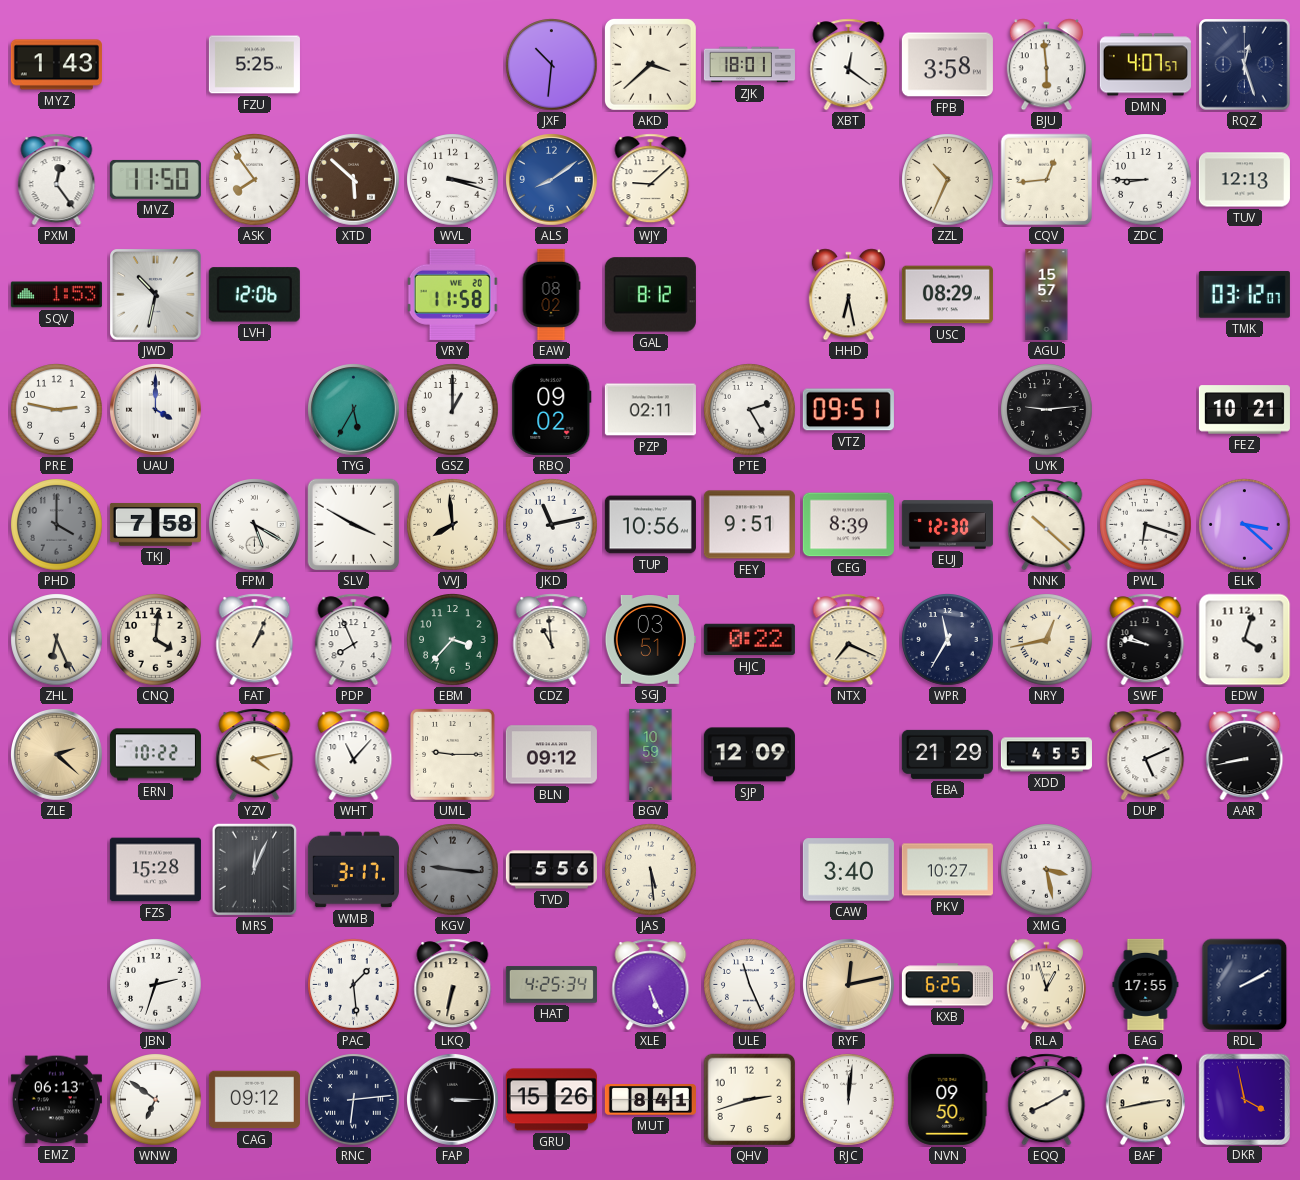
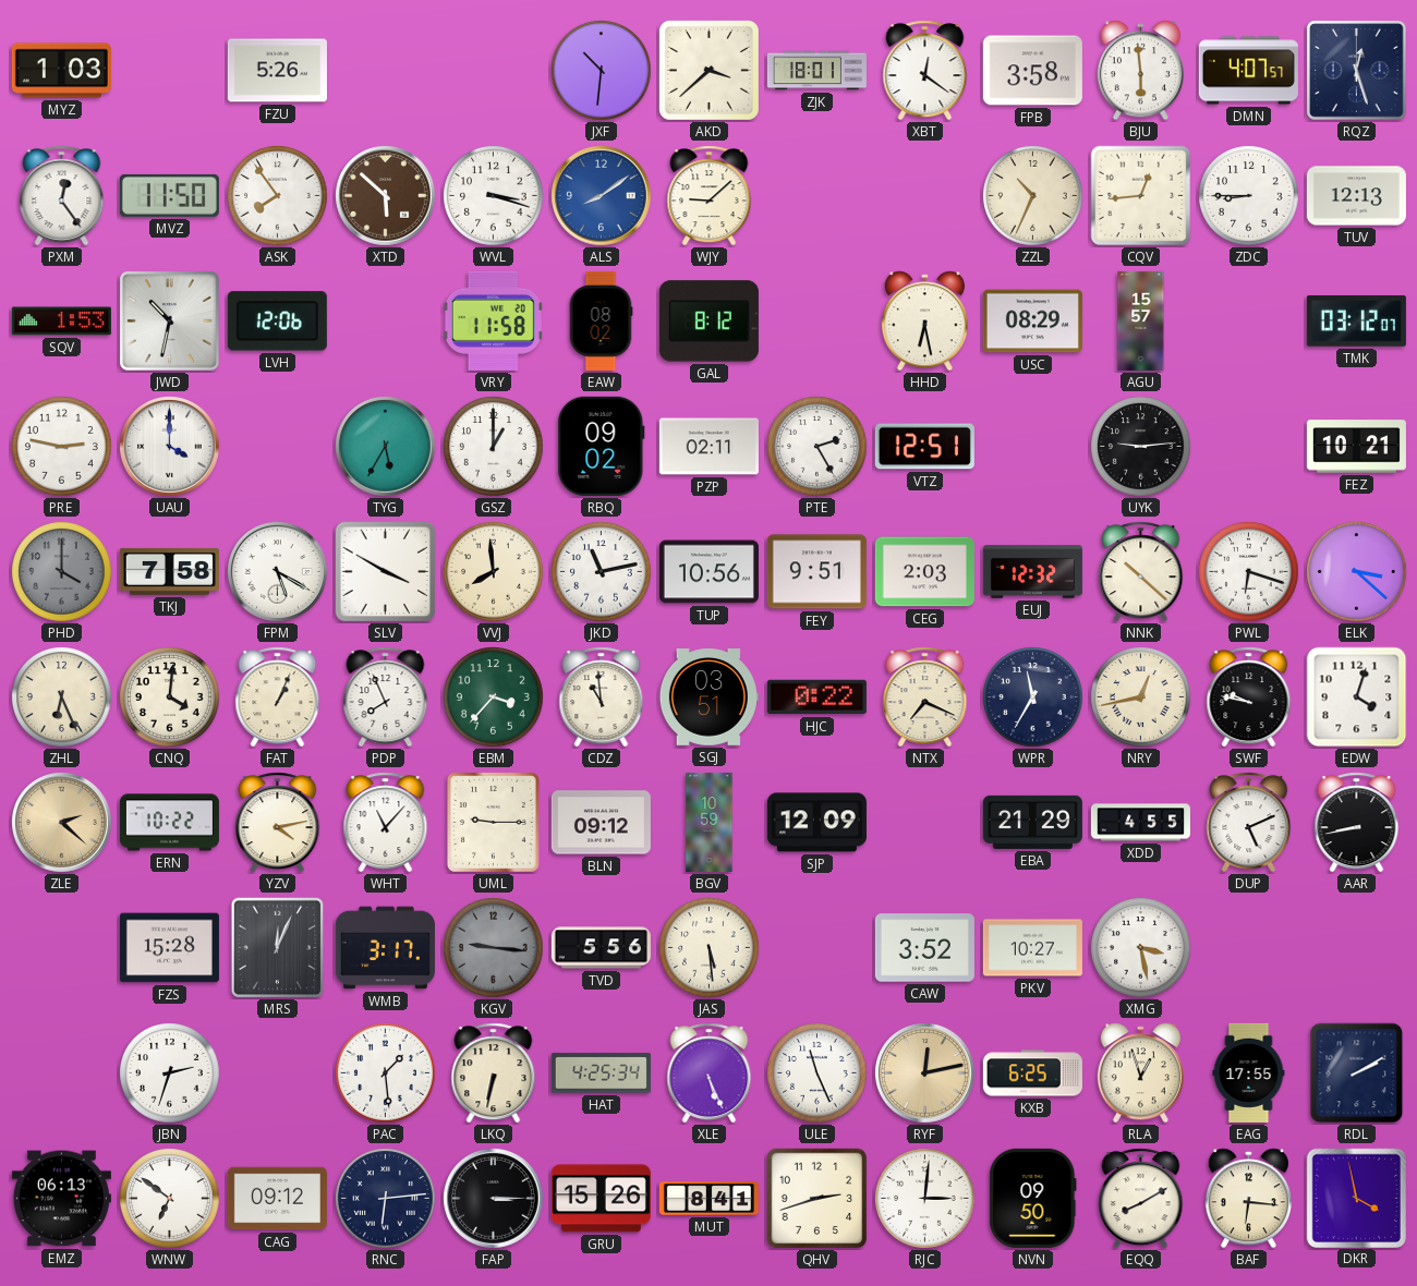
MYZ: 1:43 -> 1:03
FZU: 5:25 -> 5:26
VTZ: 09:51 -> 12:51
CEG: 8:39 -> 2:03
EUJ: 12:30 -> 12:32
CAW: 3:40 -> 3:52
RJC: 12:01 -> 3:01
BAF: 2:43 -> 6:16
